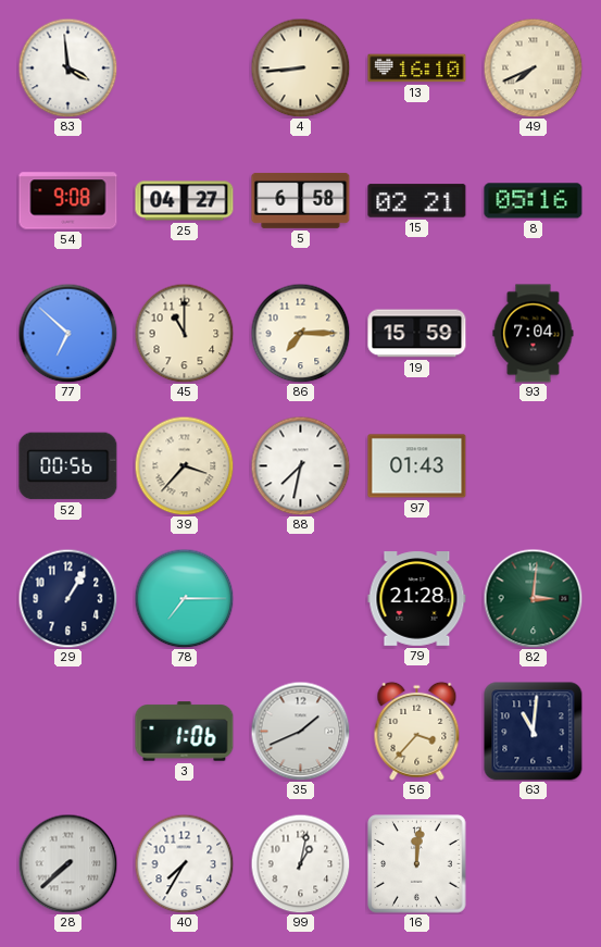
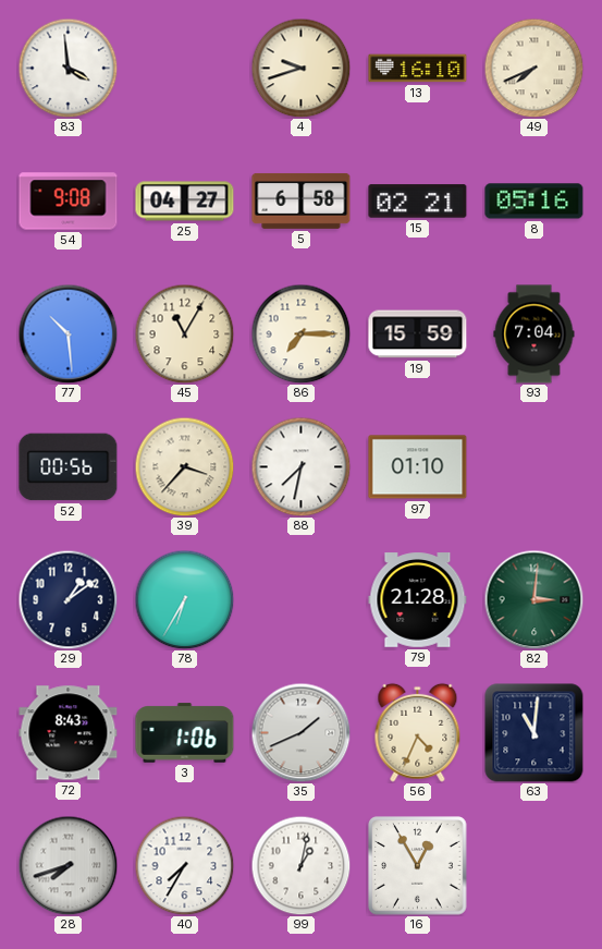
4: 8:44 -> 9:42
77: 6:52 -> 10:29
45: 11:00 -> 11:05
97: 01:43 -> 01:10
29: 1:05 -> 1:09
78: 7:15 -> 6:35
72: none -> 8:43
56: 3:37 -> 4:34
28: 7:38 -> 7:42
16: 12:01 -> 12:55
